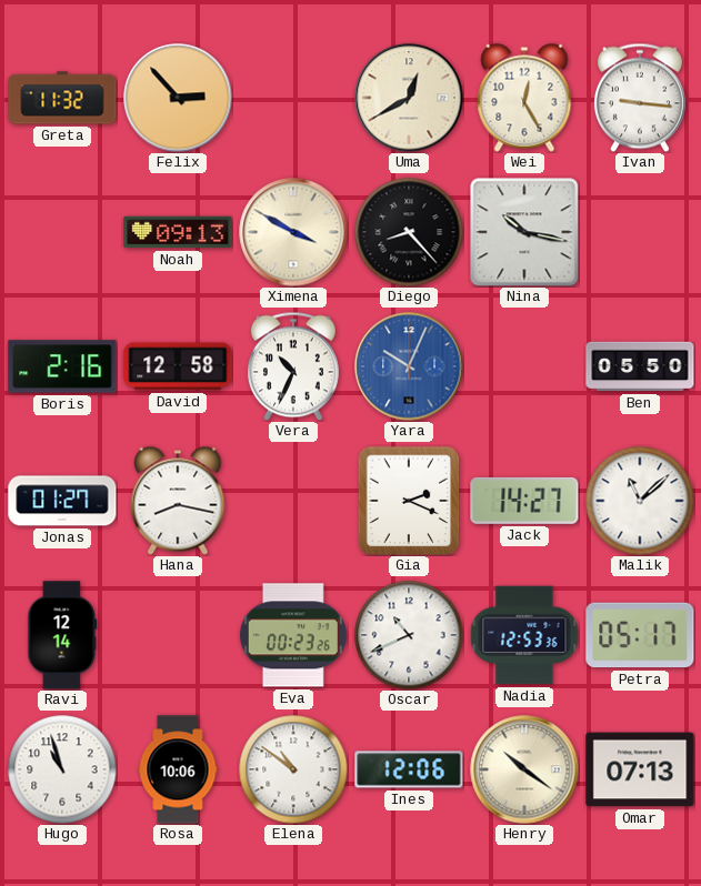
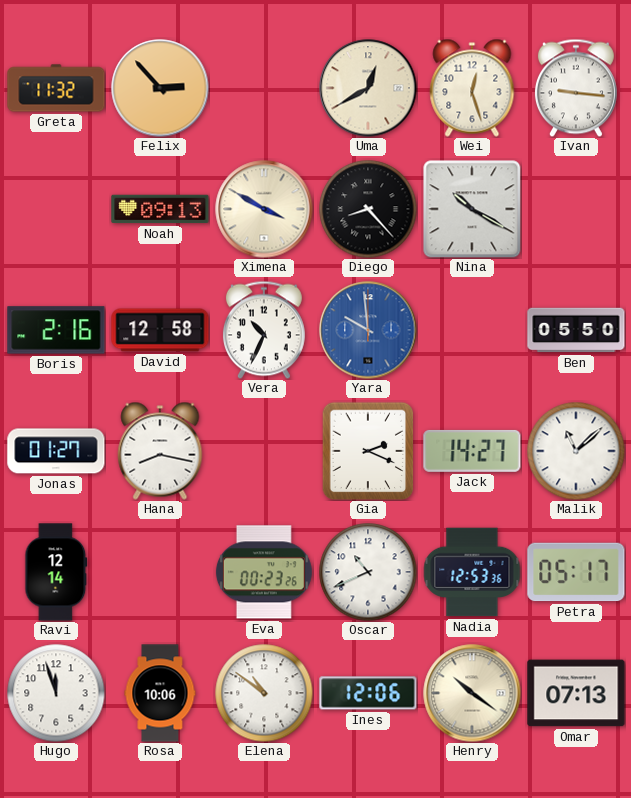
Wei: 12:25 -> 12:27
Nina: 10:17 -> 10:20
Yara: 10:04 -> 9:59
Hugo: 10:57 -> 11:57
